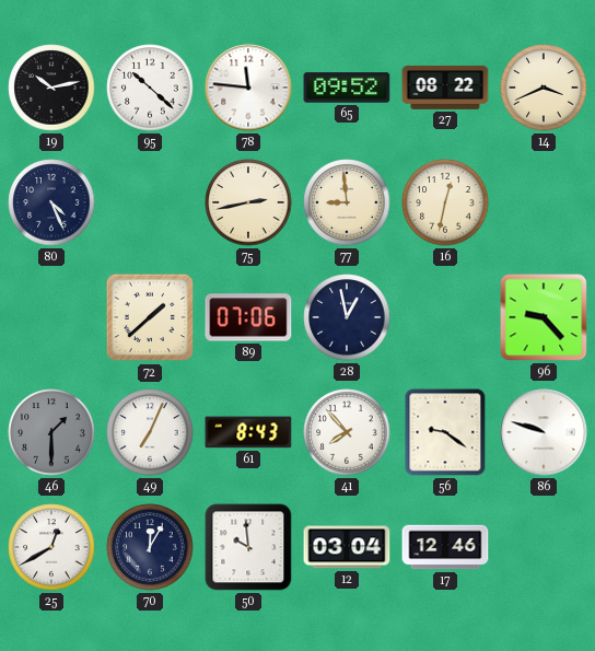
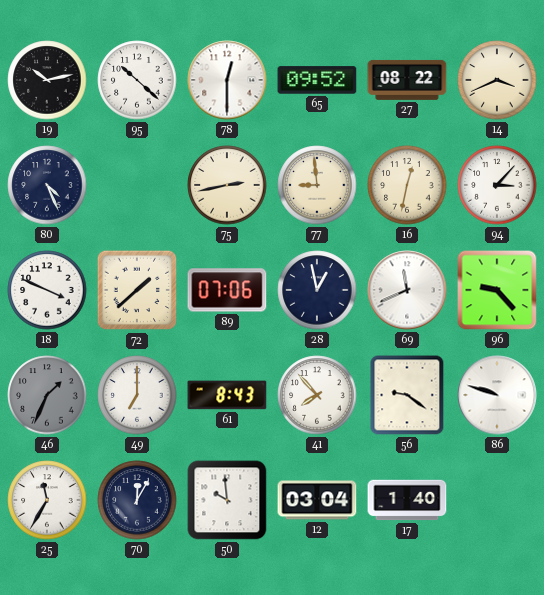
78: 11:46 -> 12:30
94: none -> 3:07
18: none -> 3:49
69: none -> 11:41
46: 1:30 -> 1:34
49: 7:04 -> 7:00
25: 12:40 -> 11:35
17: 12:46 -> 1:40
